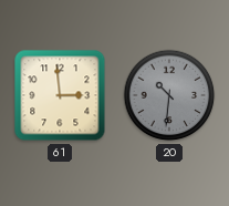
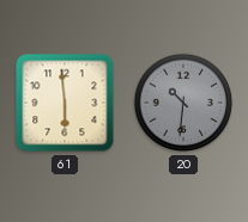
61: 2:59 -> 5:59
